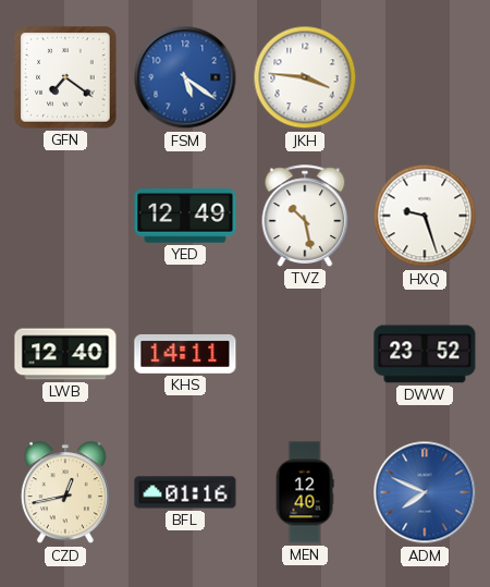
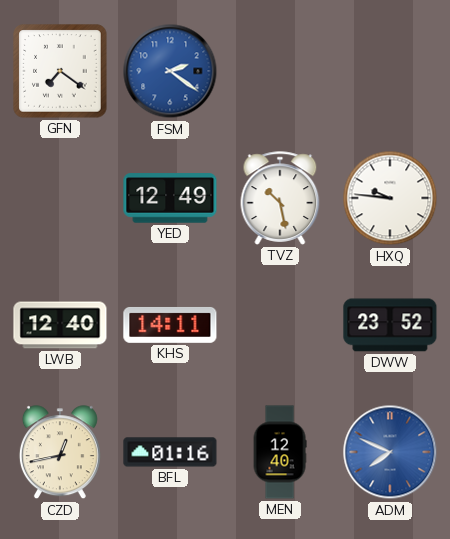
FSM: 5:21 -> 2:21
JKH: 3:46 -> none
HXQ: 9:27 -> 9:46
